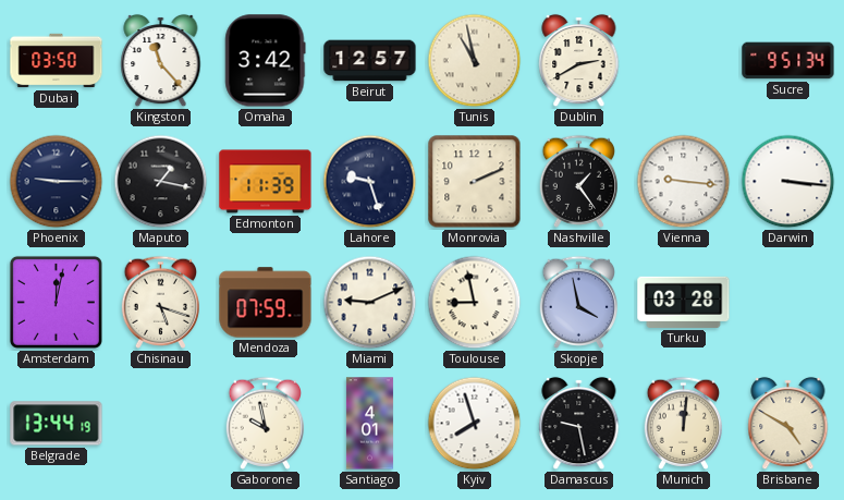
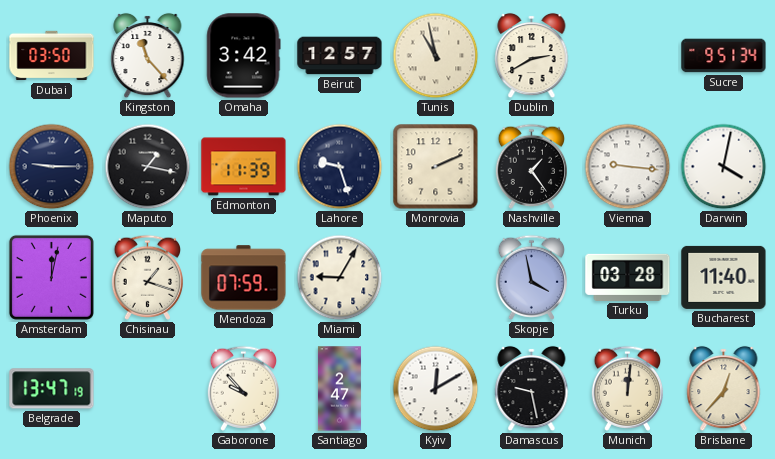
Darwin: 3:16 -> 4:02
Chisinau: 5:18 -> 1:18
Miami: 9:11 -> 9:05
Toulouse: 8:58 -> none
Bucharest: none -> 11:40
Belgrade: 13:44 -> 13:47
Gaborone: 9:58 -> 9:53
Santiago: 4:01 -> 2:47
Kyiv: 7:57 -> 12:10
Brisbane: 4:50 -> 12:37
